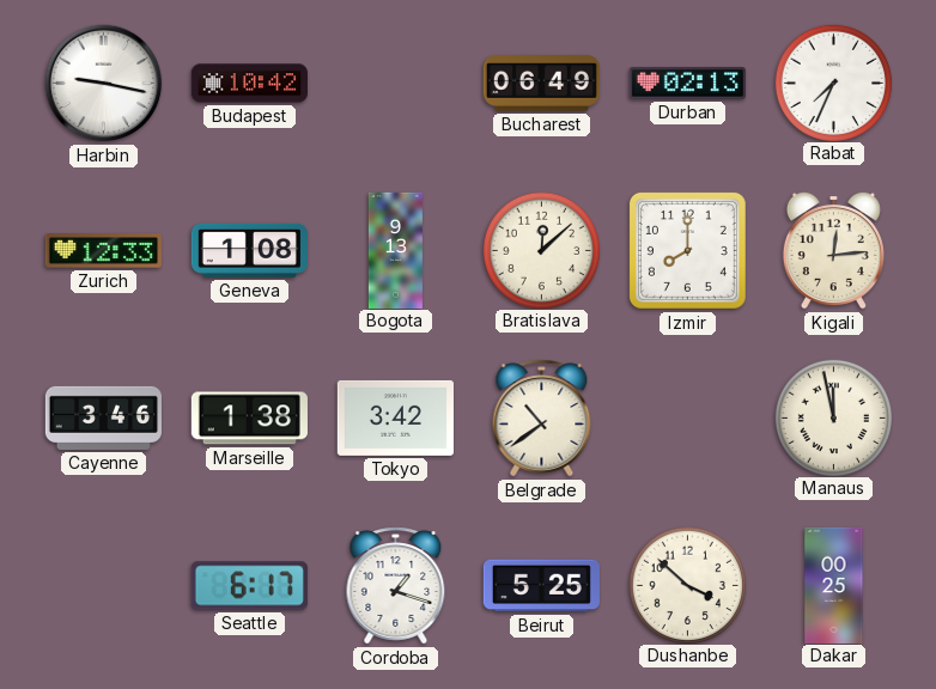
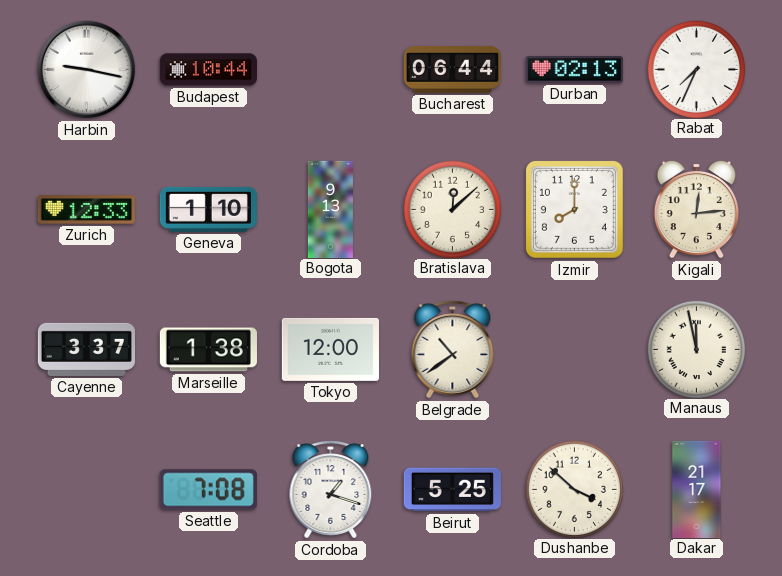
Budapest: 10:42 -> 10:44
Bucharest: 06:49 -> 06:44
Geneva: 1:08 -> 1:10
Cayenne: 3:46 -> 3:37
Tokyo: 3:42 -> 12:00
Seattle: 6:17 -> 7:08
Dakar: 00:25 -> 21:17
